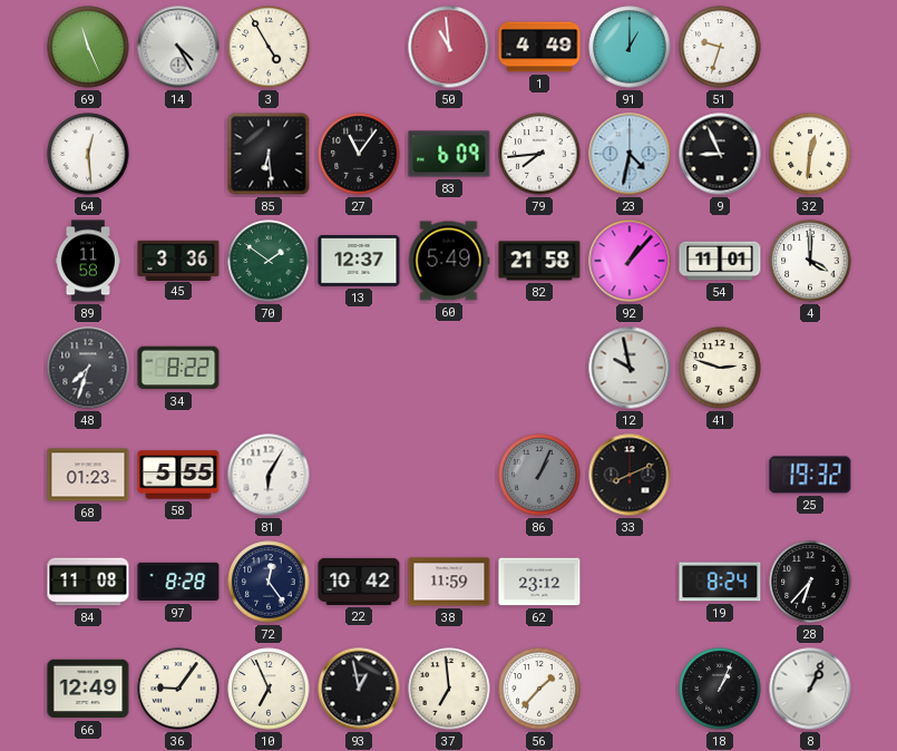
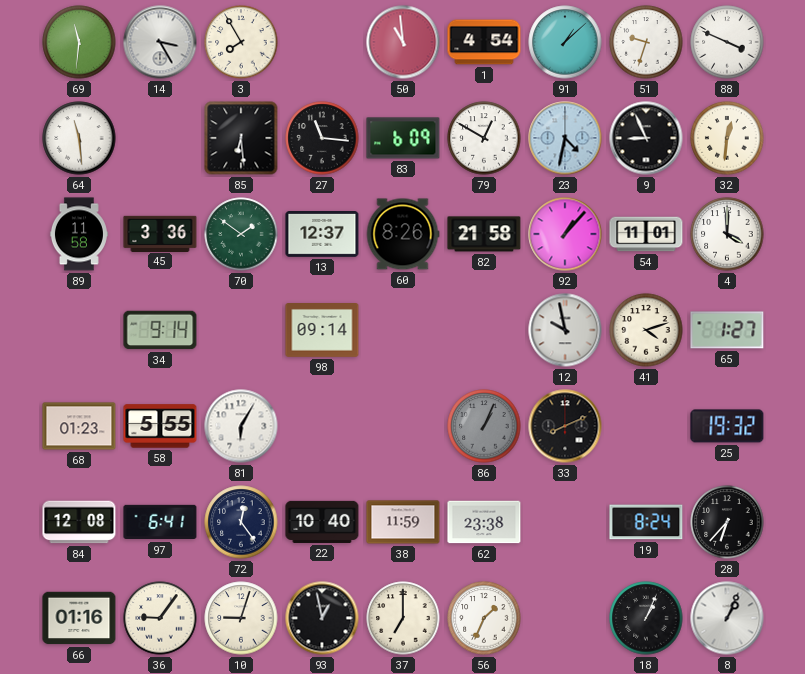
69: 11:26 -> 11:31
14: 4:25 -> 3:25
3: 4:55 -> 7:55
1: 4:49 -> 4:54
91: 1:00 -> 1:08
88: none -> 3:49
64: 12:29 -> 11:29
27: 11:06 -> 11:16
79: 7:44 -> 12:50
60: 5:49 -> 8:26
48: 7:33 -> none
34: 8:22 -> 9:14
98: none -> 09:14
41: 2:48 -> 4:12
65: none -> 1:27
84: 11:08 -> 12:08
97: 8:28 -> 6:41
22: 10:42 -> 10:40
62: 23:12 -> 23:38
66: 12:49 -> 01:16
10: 6:56 -> 9:03
37: 6:59 -> 7:00
56: 1:37 -> 1:34
